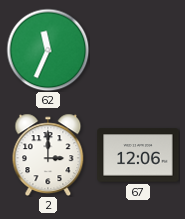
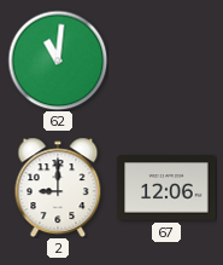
62: 11:34 -> 11:01
2: 3:00 -> 9:00
